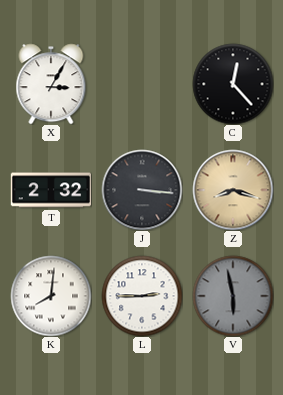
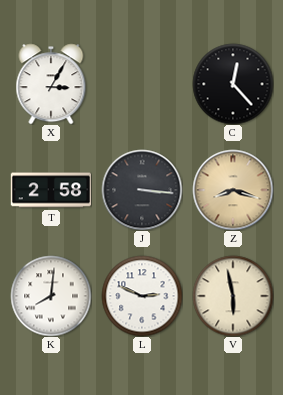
T: 2:32 -> 2:58
L: 2:45 -> 2:49
V dial: grey -> cream
